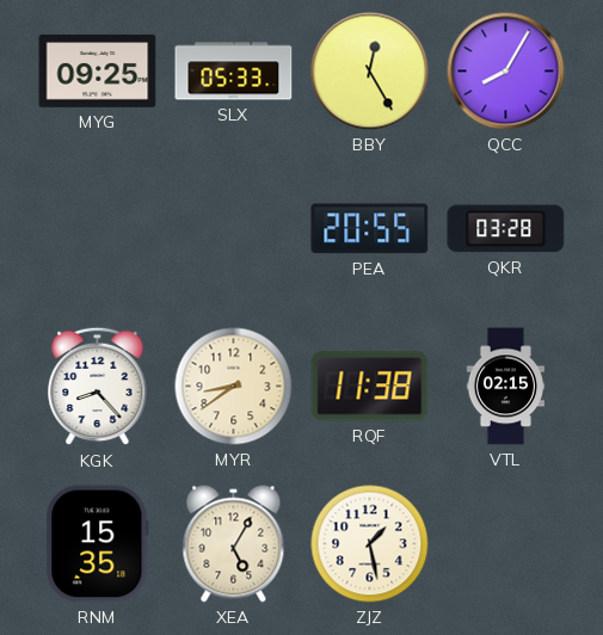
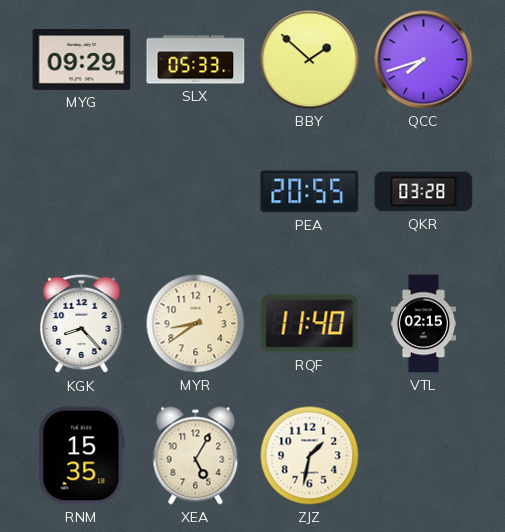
MYG: 09:25 -> 09:29
BBY: 12:25 -> 1:52
QCC: 8:05 -> 7:42
RQF: 11:38 -> 11:40
ZJZ: 1:28 -> 1:32
